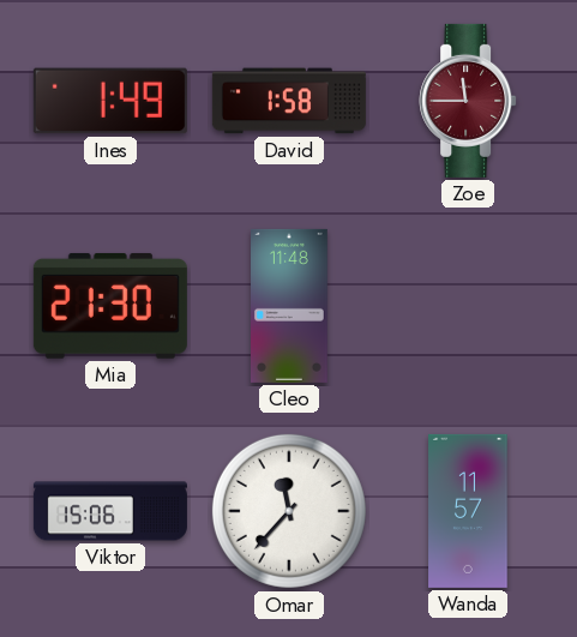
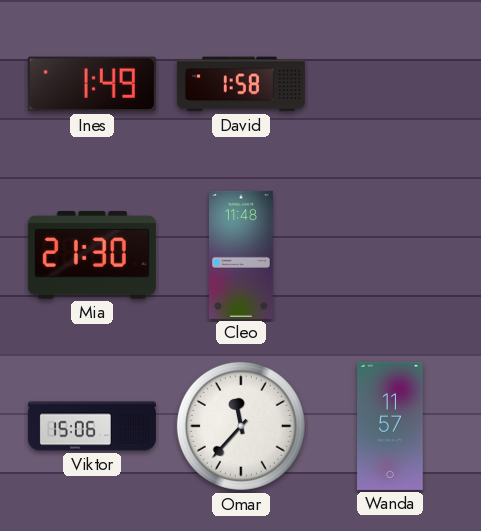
Zoe: 11:45 -> none
